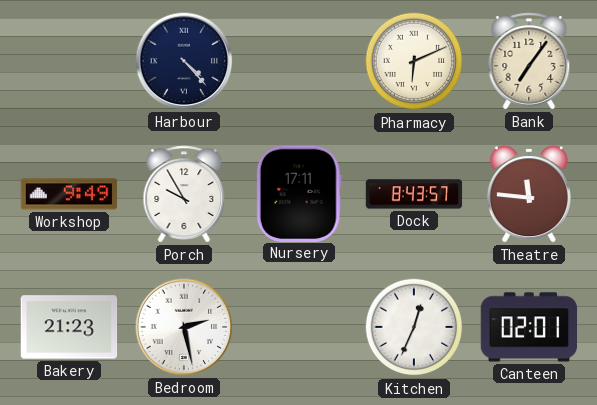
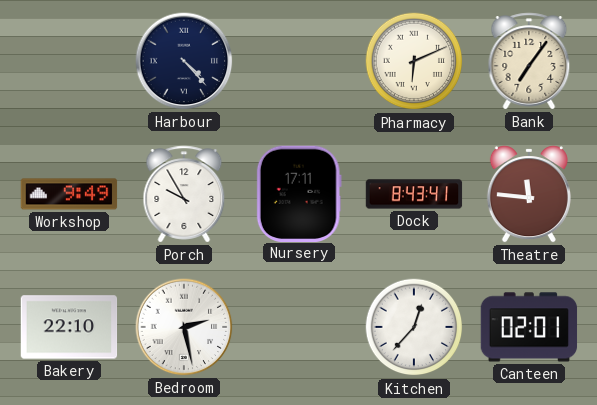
Dock: 8:43:57 -> 8:43:41
Bakery: 21:23 -> 22:10
Kitchen: 12:34 -> 12:37
